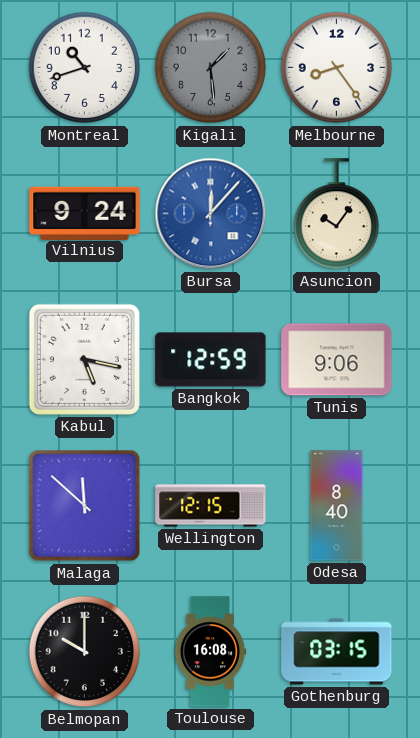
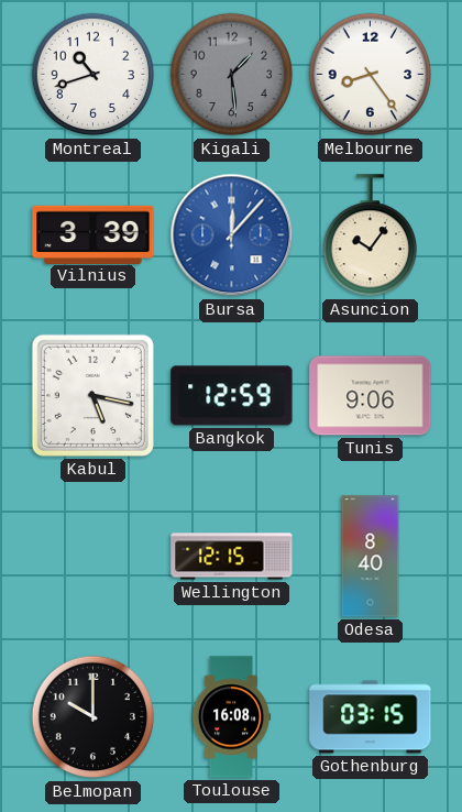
Vilnius: 9:24 -> 3:39
Malaga: 11:52 -> none
